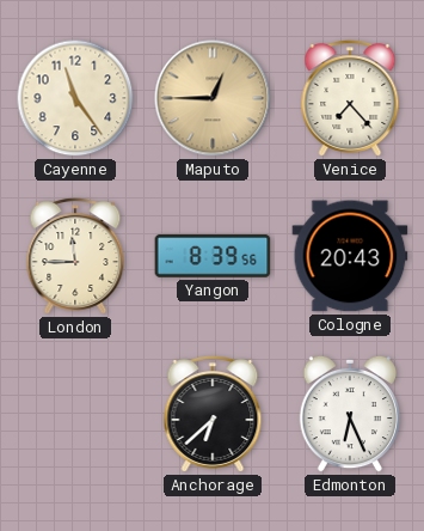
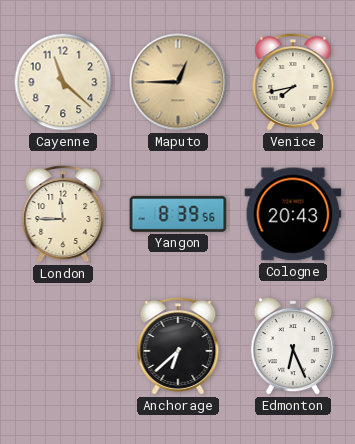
Cayenne: 11:24 -> 11:22
Venice: 7:23 -> 7:43
